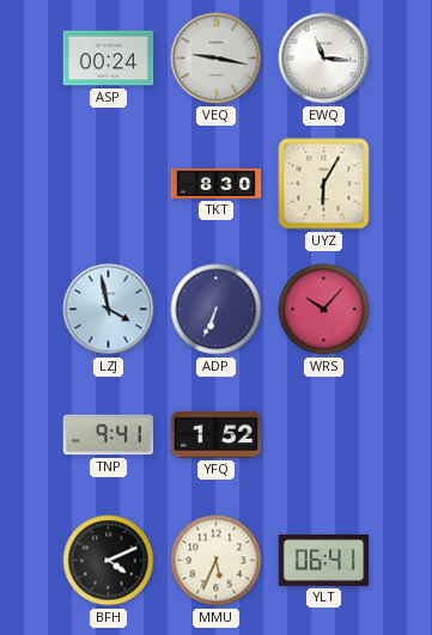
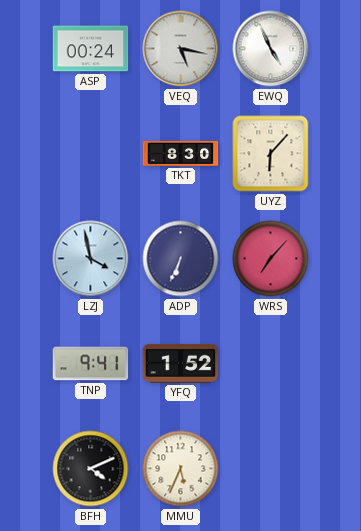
VEQ: 9:17 -> 5:17
EWQ: 11:16 -> 4:56
UYZ: 6:05 -> 6:07
WRS: 10:07 -> 7:07
YLT: 06:41 -> none
